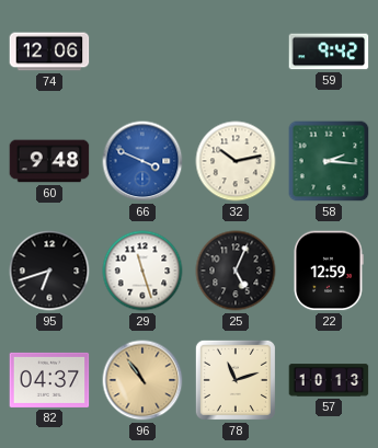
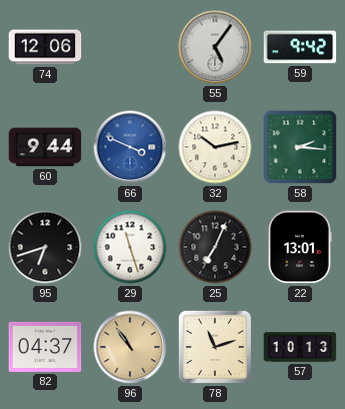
55: none -> 5:06
60: 9:48 -> 9:44
25: 5:04 -> 7:04
22: 12:59 -> 13:01
